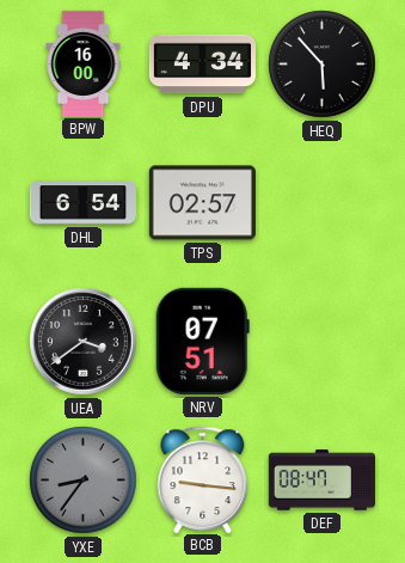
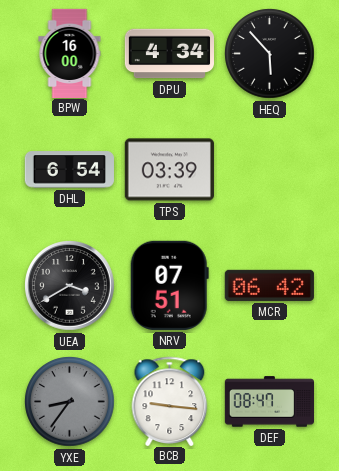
TPS: 02:57 -> 03:39
UEA: 3:39 -> 3:40
MCR: none -> 06:42
